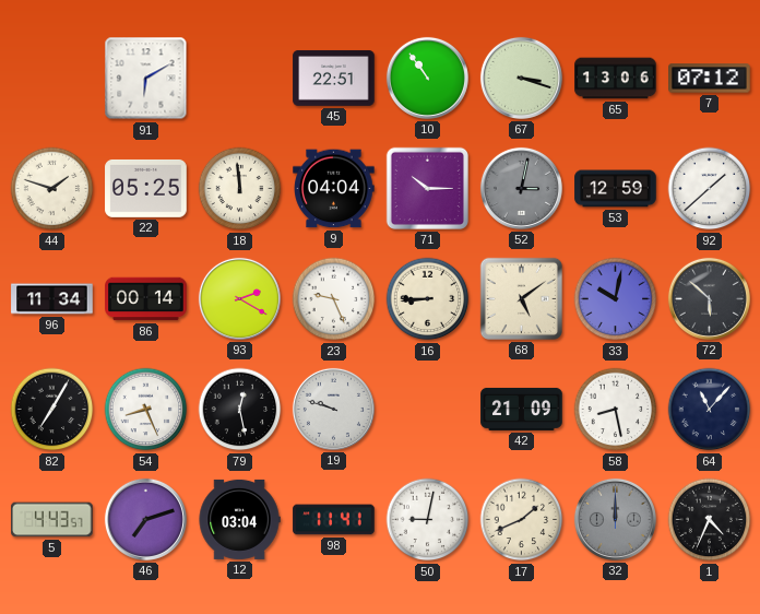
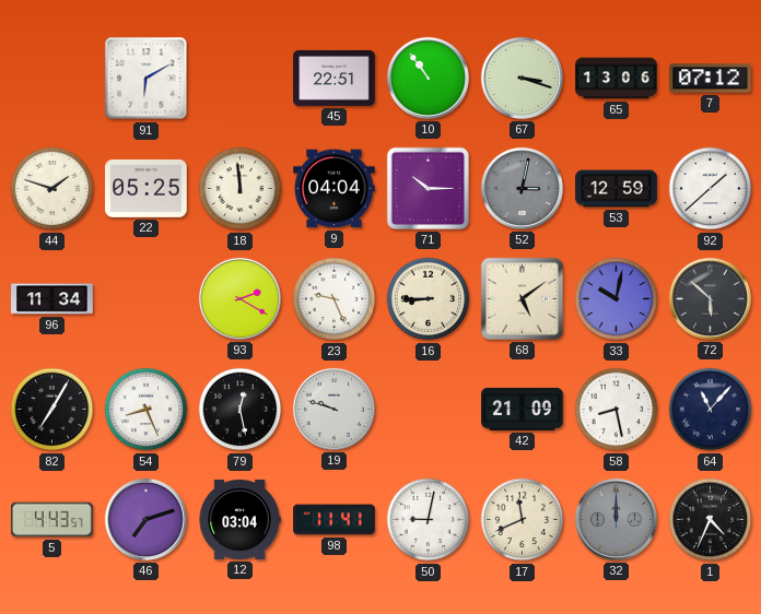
86: 00:14 -> none
17: 1:41 -> 11:41
